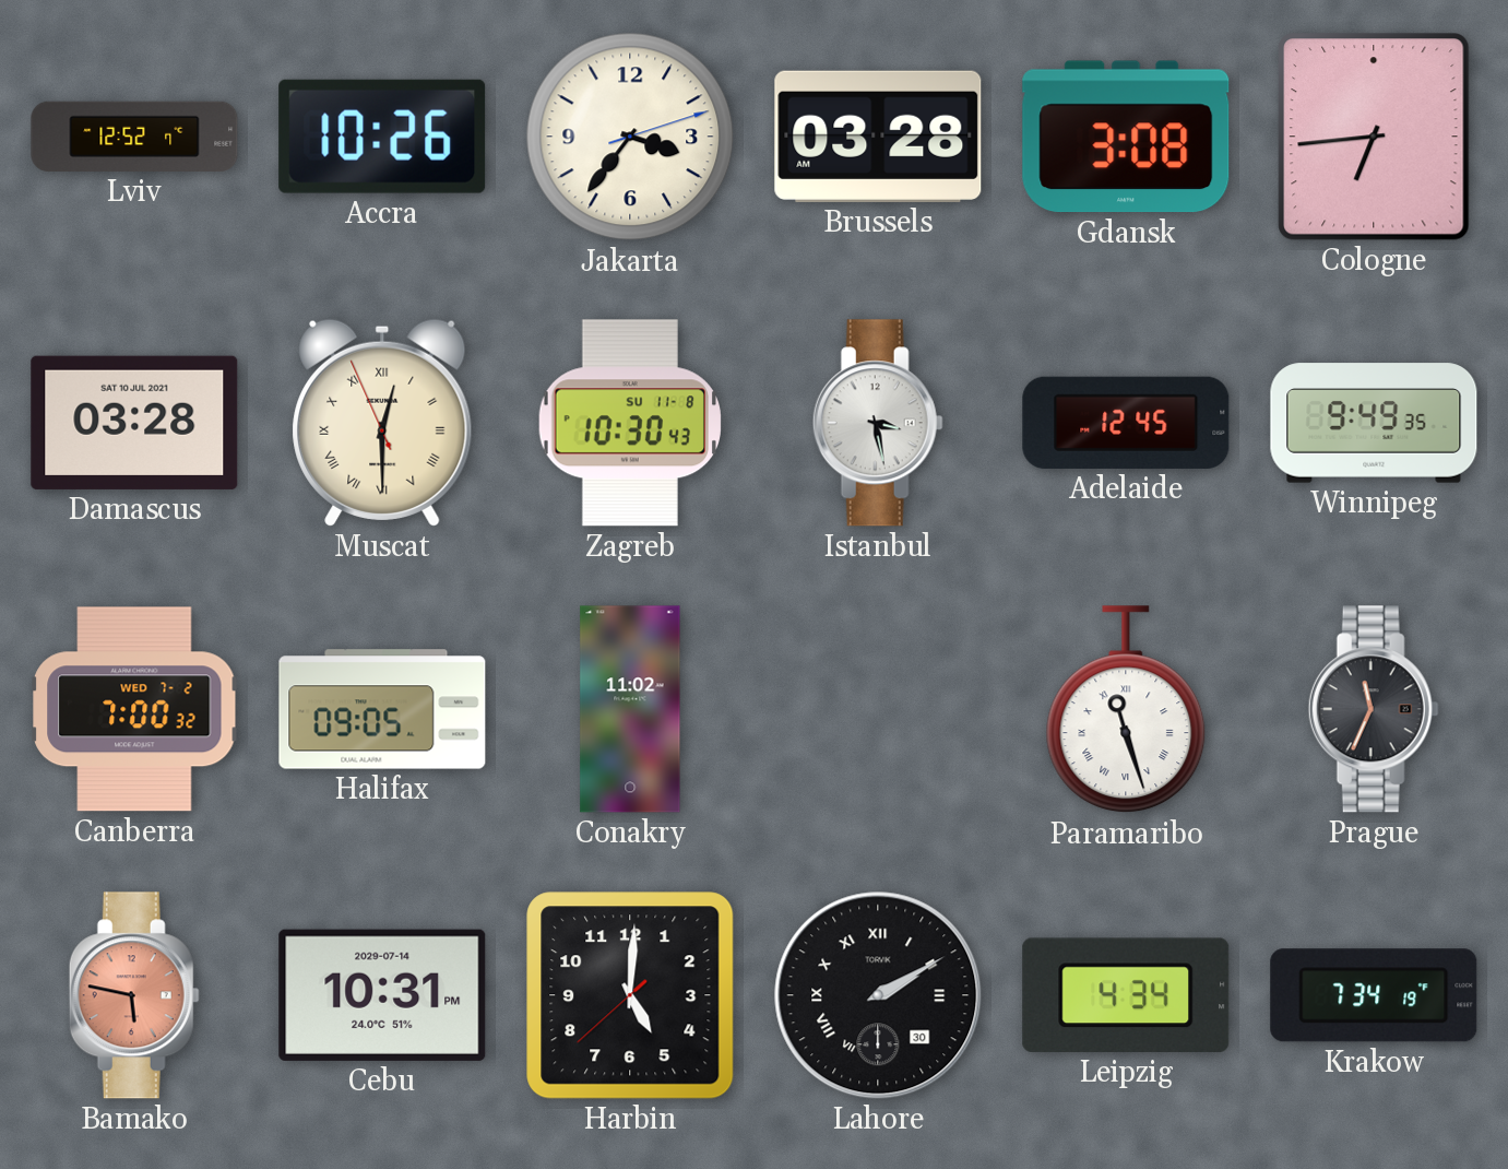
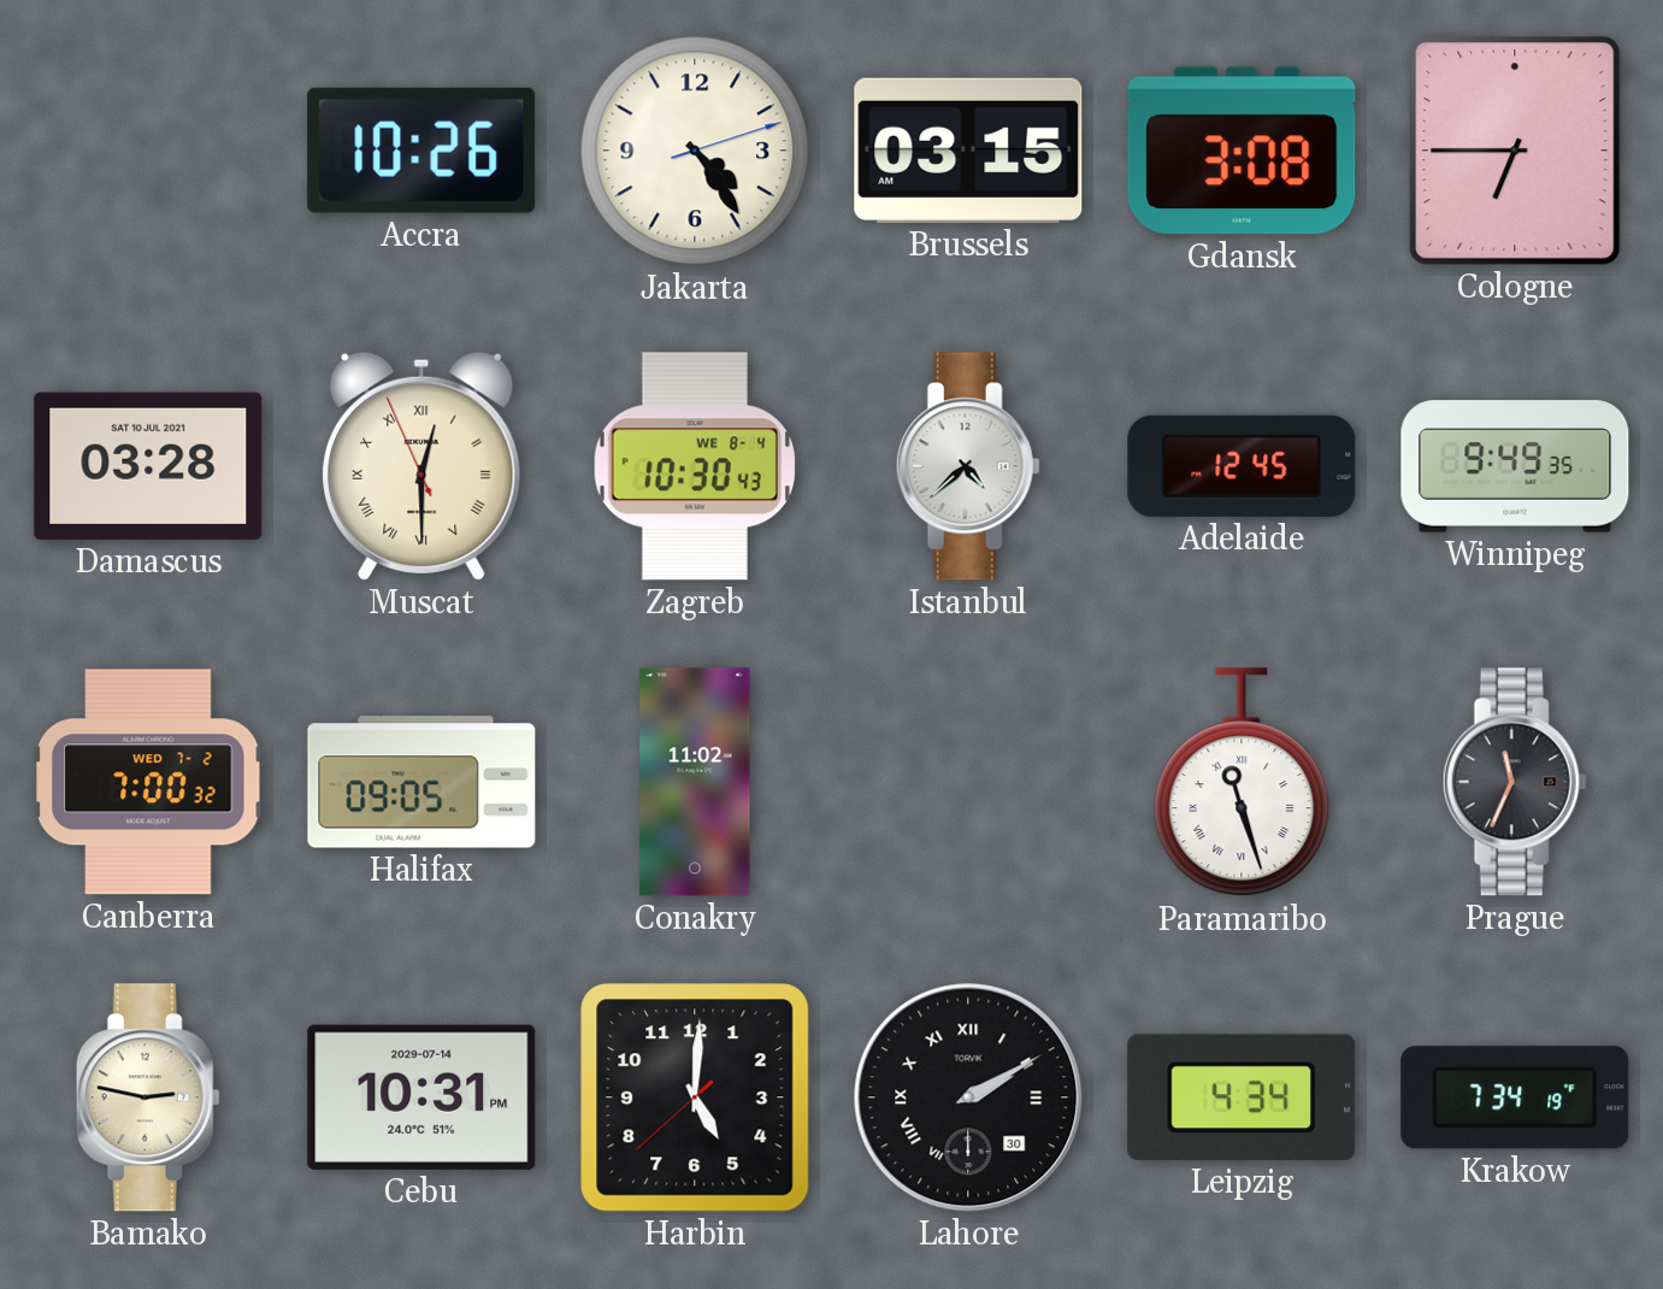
Lviv: 12:52 -> none
Jakarta: 3:36 -> 4:24
Brussels: 03:28 -> 03:15
Cologne: 6:44 -> 6:45
Zagreb date: SU 11-8 -> WE 8-4
Istanbul: 3:28 -> 4:38
Bamako: 5:47 -> 2:47
Bamako dial: salmon -> cream
